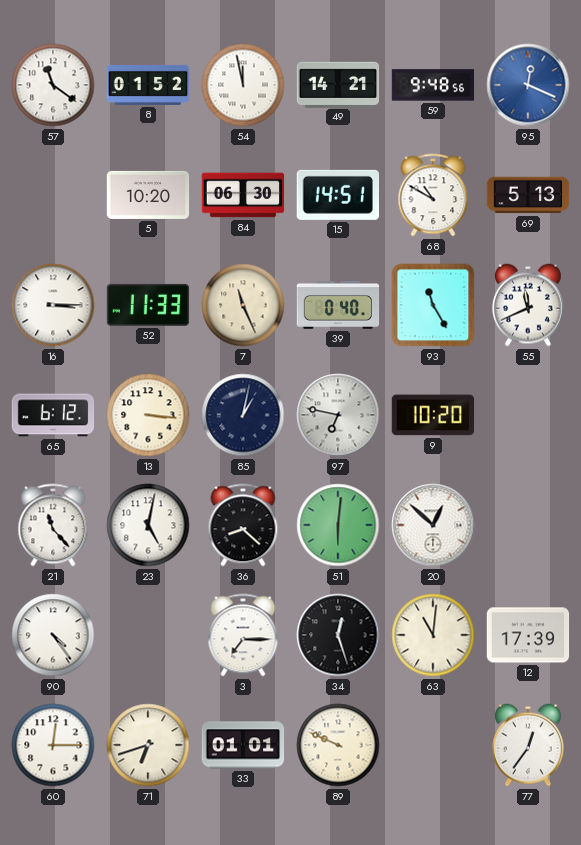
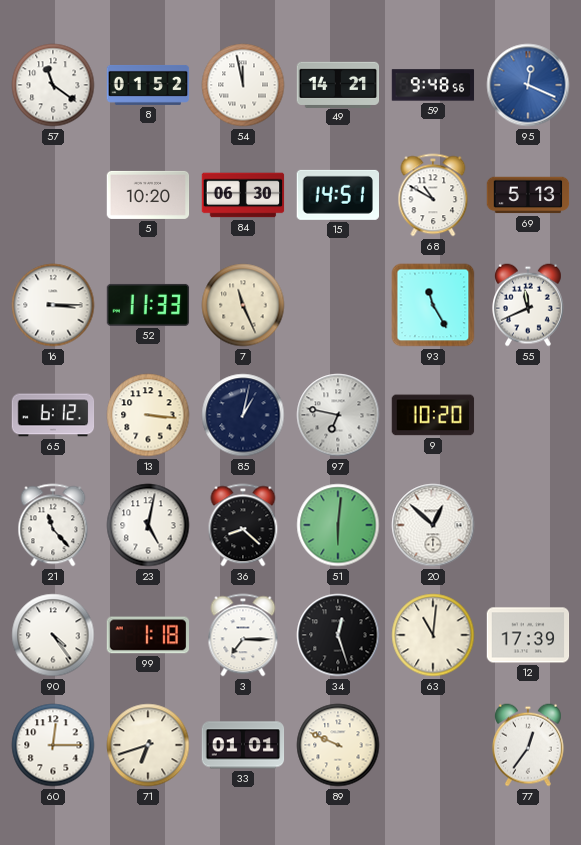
39: 0:40 -> none
99: none -> 1:18
